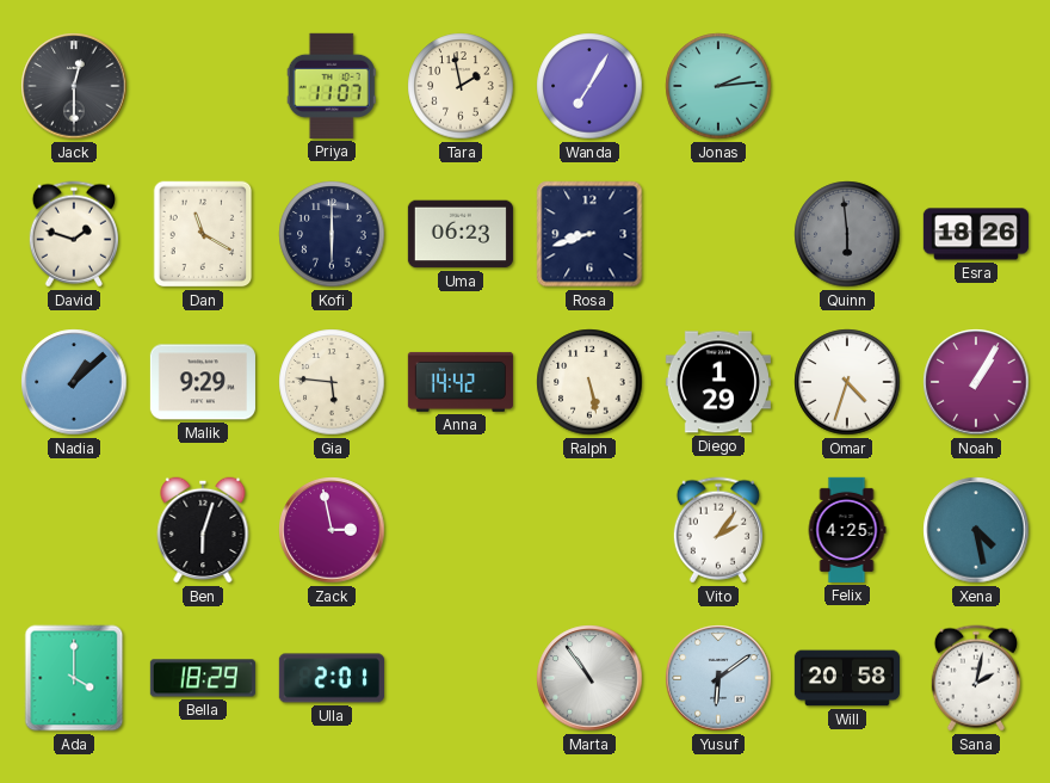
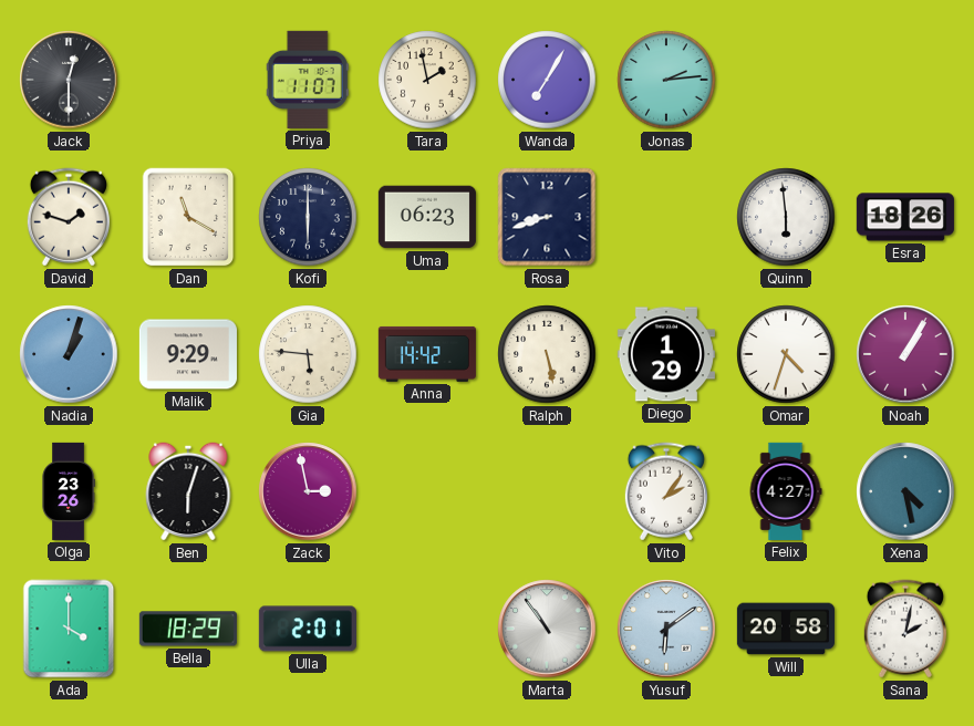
Quinn dial: grey -> white
Nadia: 1:08 -> 1:03
Olga: none -> 23:26
Felix: 4:25 -> 4:27
